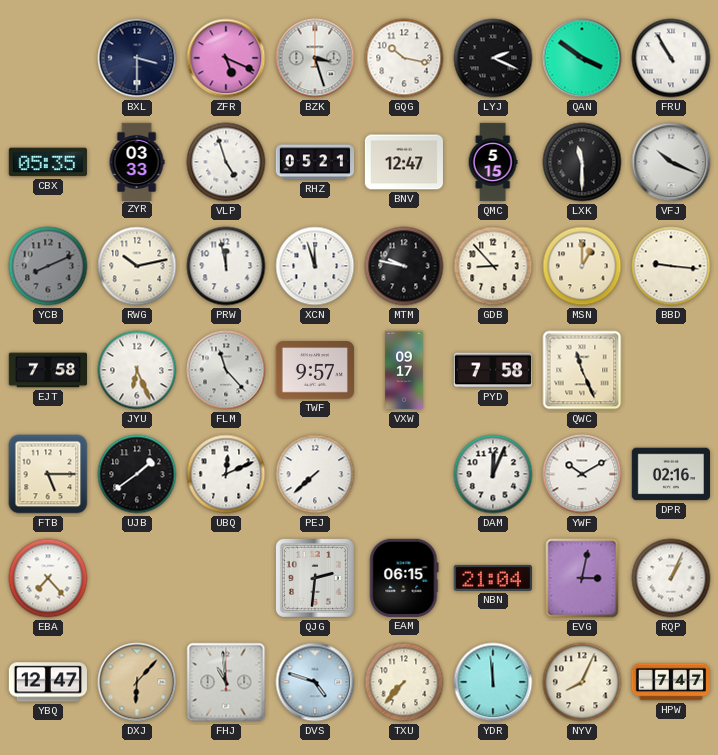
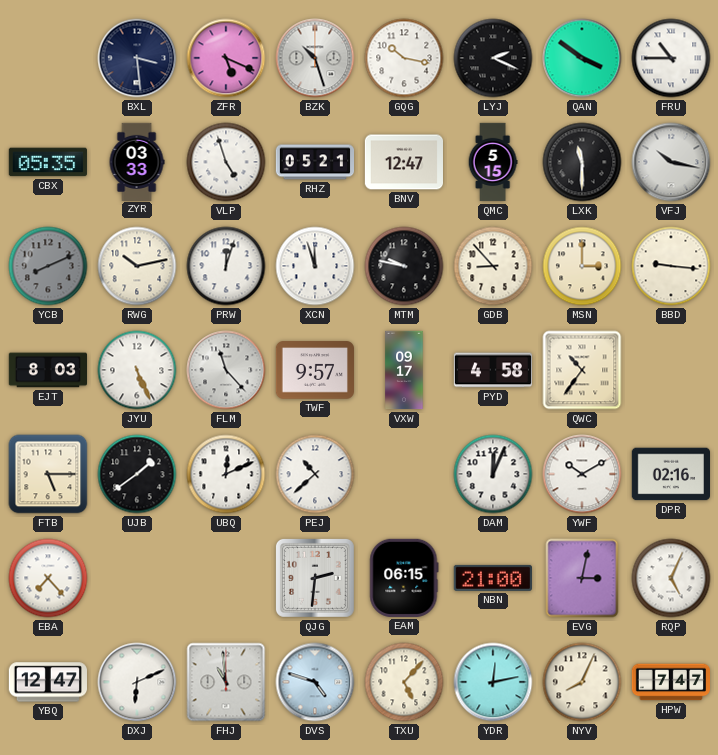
BXL: 3:30 -> 3:29
BZK: 3:27 -> 10:27
FRU: 10:55 -> 10:45
VFJ: 10:19 -> 10:17
PRW: 11:58 -> 12:03
MSN: 1:00 -> 3:00
EJT: 7:58 -> 8:03
JYU: 6:26 -> 5:26
PYD: 7:58 -> 4:58
QWC: 11:26 -> 10:36
PEJ: 7:38 -> 10:38
NBN: 21:04 -> 21:00
RQP: 1:04 -> 5:04
DXJ: 6:07 -> 6:11
DXJ dial: champagne -> white
TXU: 7:37 -> 5:07
YDR: 11:59 -> 12:13
